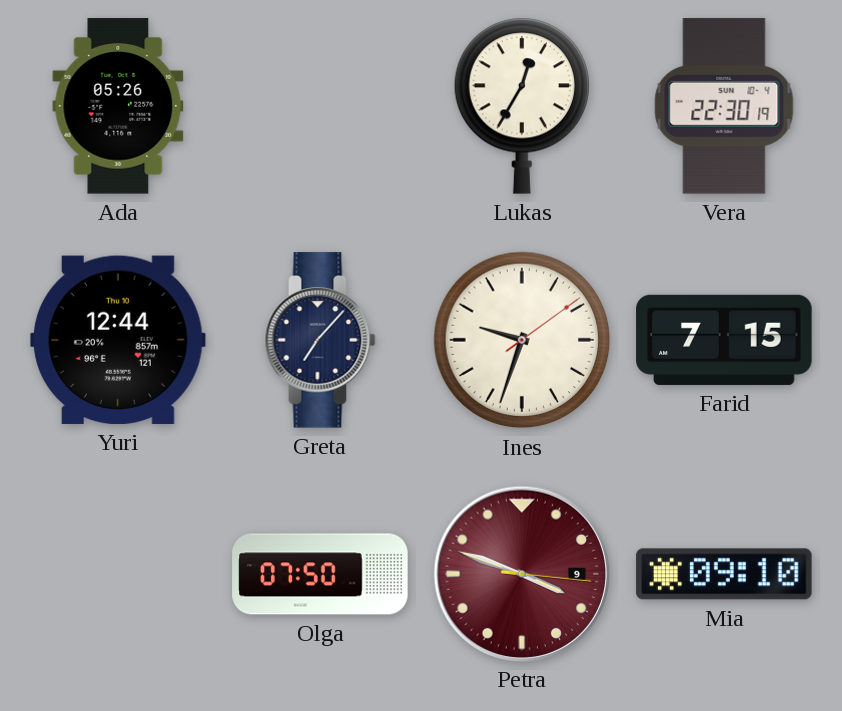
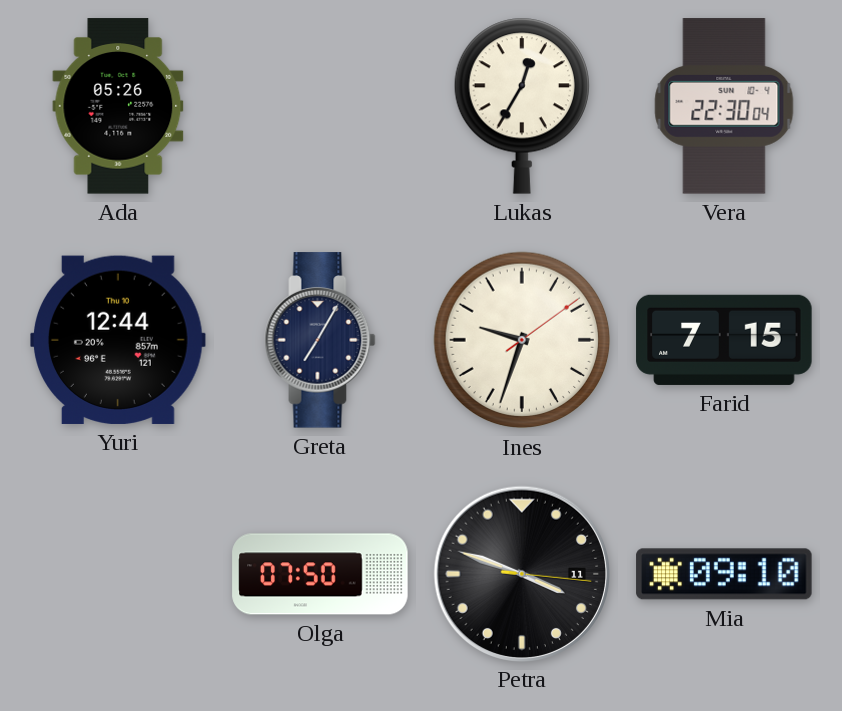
Vera: 22:30:19 -> 22:30:04
Greta: 7:07 -> 7:05
Petra date: 9 -> 11
Petra dial: burgundy -> black
